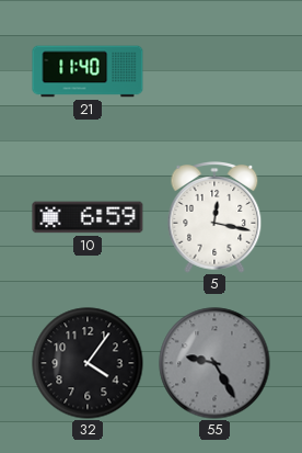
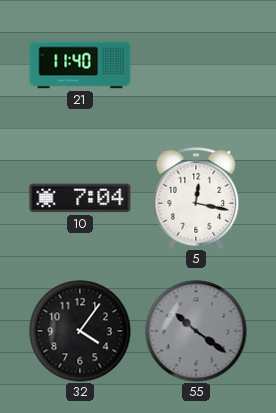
10: 6:59 -> 7:04
55: 9:25 -> 10:21
